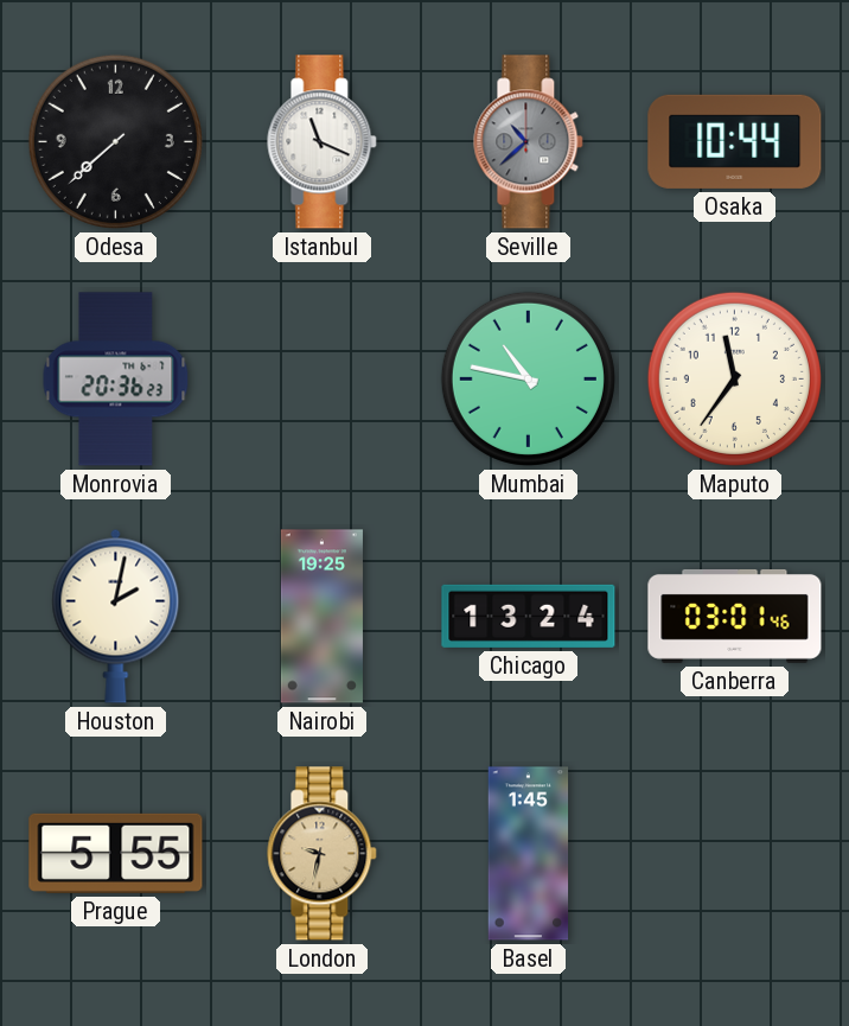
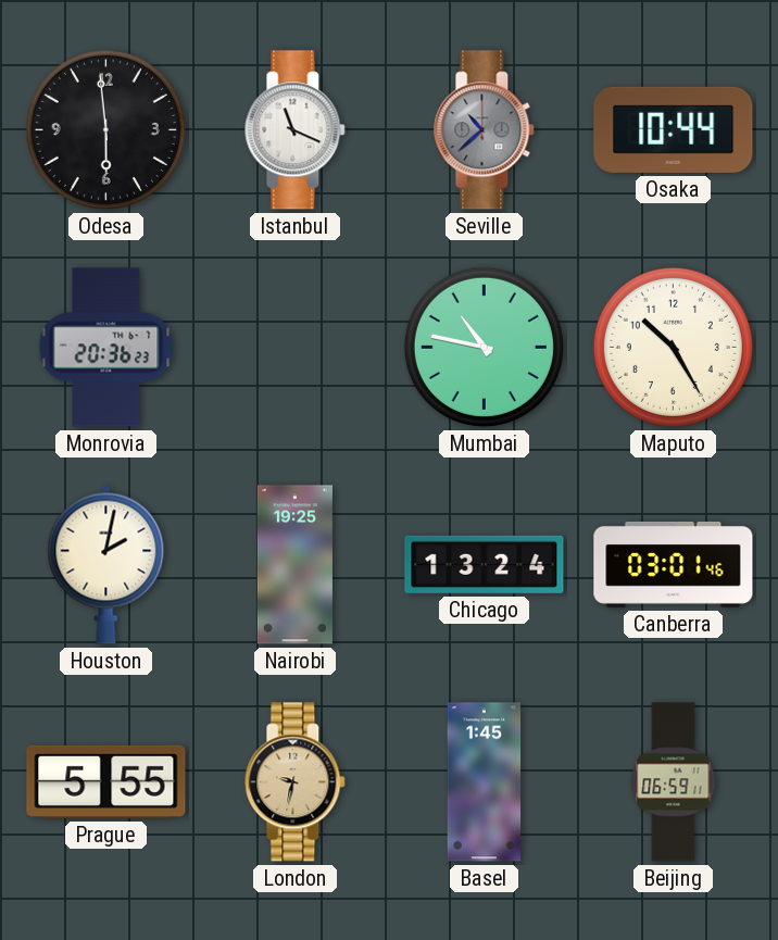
Odesa: 7:38 -> 5:59
Maputo: 11:36 -> 10:25
Beijing: none -> 06:59
